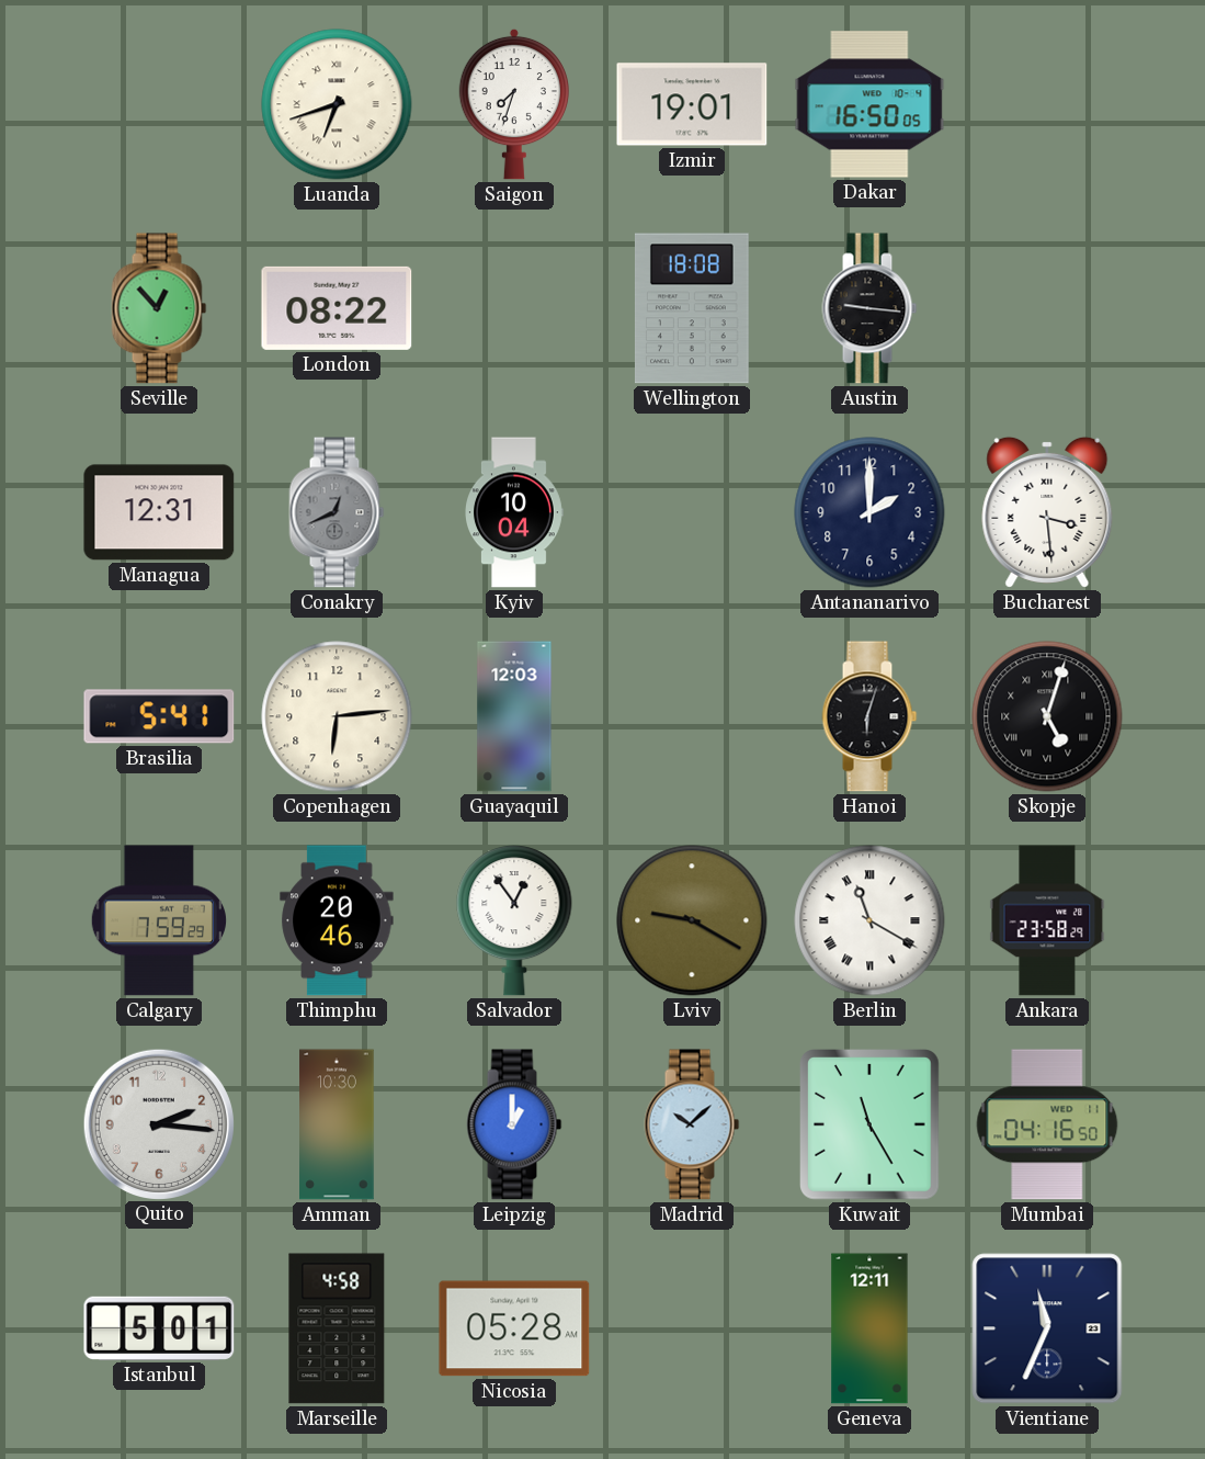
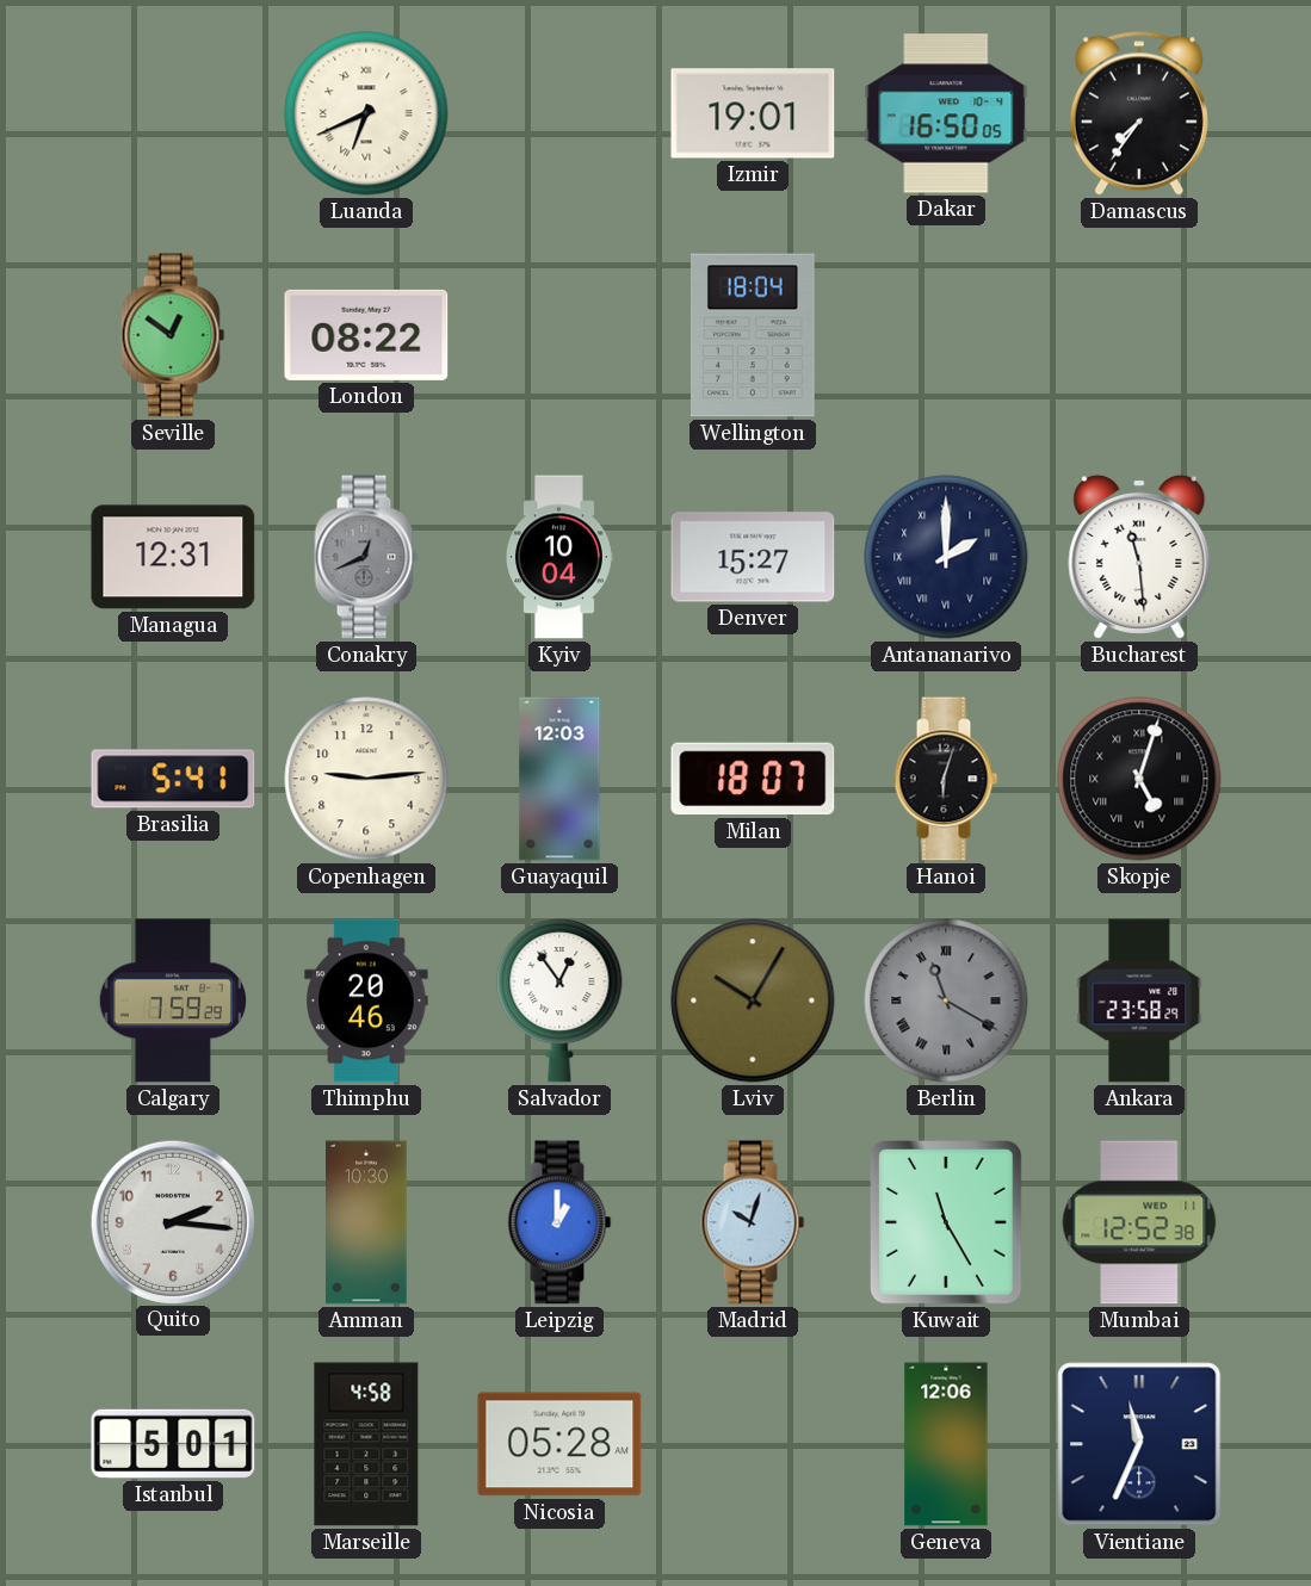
Luanda: 6:42 -> 6:41
Saigon: 7:33 -> none
Damascus: none -> 7:36
Seville: 12:53 -> 12:51
Wellington: 18:08 -> 18:04
Austin: 9:16 -> none
Denver: none -> 15:27
Antananarivo numerals: Arabic -> Roman
Bucharest: 3:29 -> 11:29
Copenhagen: 6:14 -> 9:14
Milan: none -> 18:07
Lviv: 9:20 -> 10:05
Berlin dial: white -> grey
Madrid: 10:08 -> 10:03
Mumbai: 04:16 -> 12:52
Geneva: 12:11 -> 12:06
